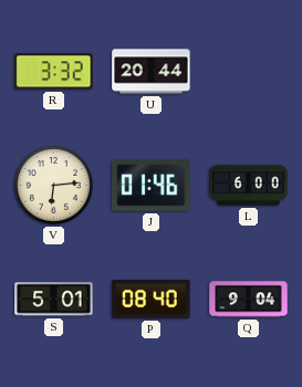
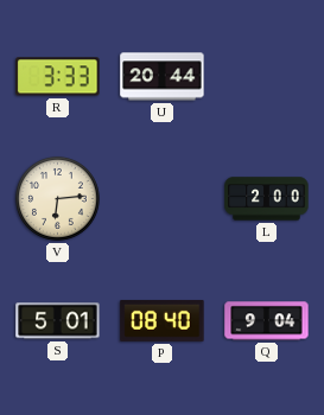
R: 3:32 -> 3:33
J: 01:46 -> none
L: 6:00 -> 2:00
